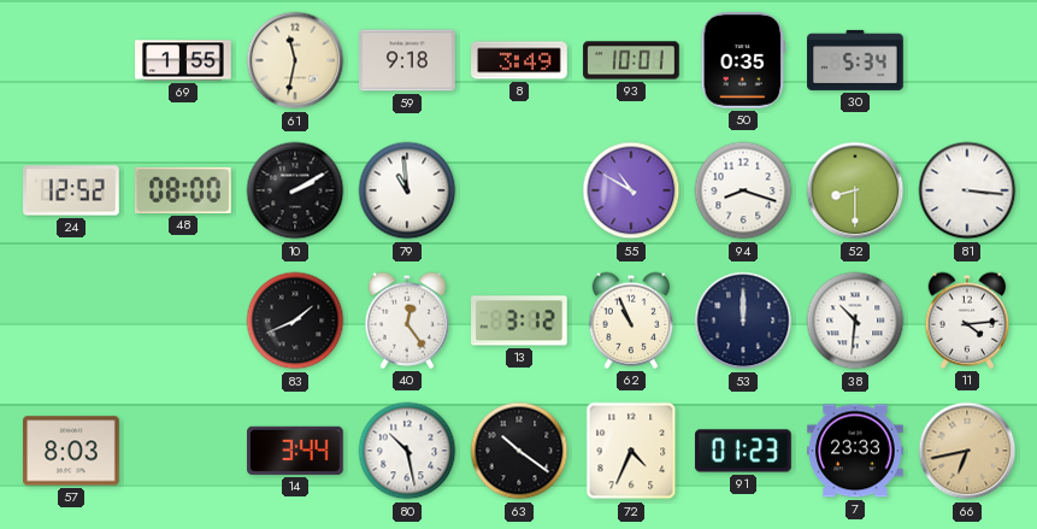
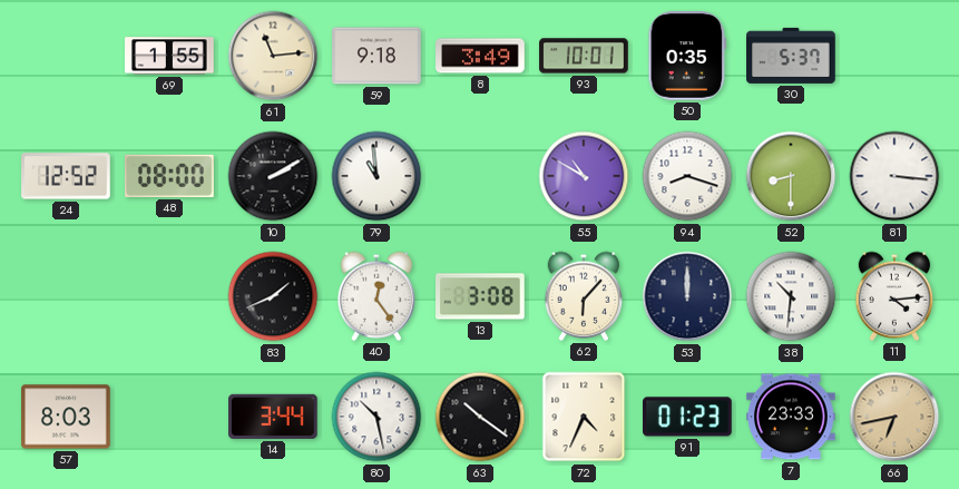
61: 11:32 -> 11:14
30: 5:34 -> 5:37
13: 3:12 -> 3:08
62: 10:56 -> 6:07
